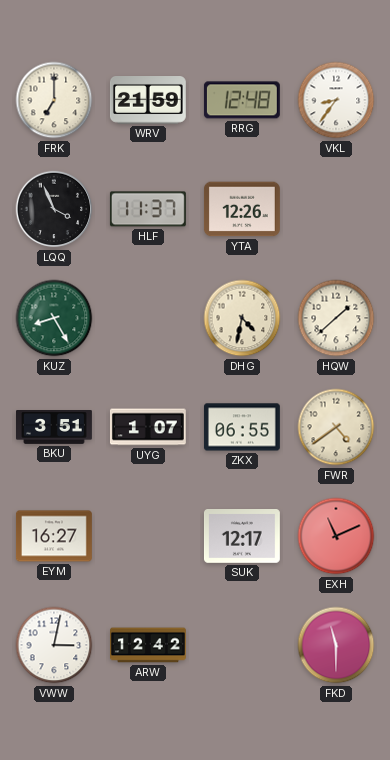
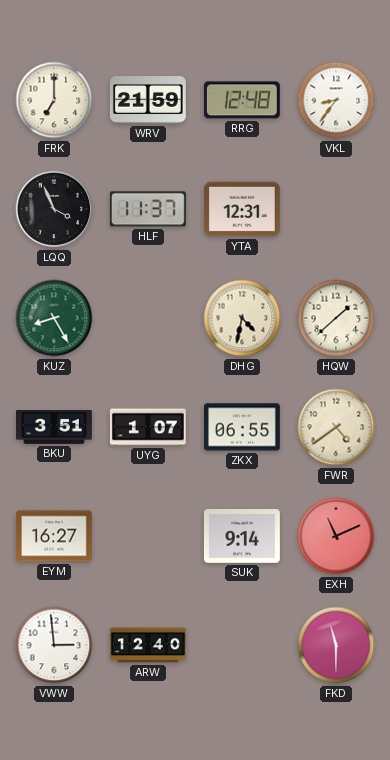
YTA: 12:26 -> 12:31
SUK: 12:17 -> 9:14
VWW: 3:02 -> 2:59
ARW: 12:42 -> 12:40
